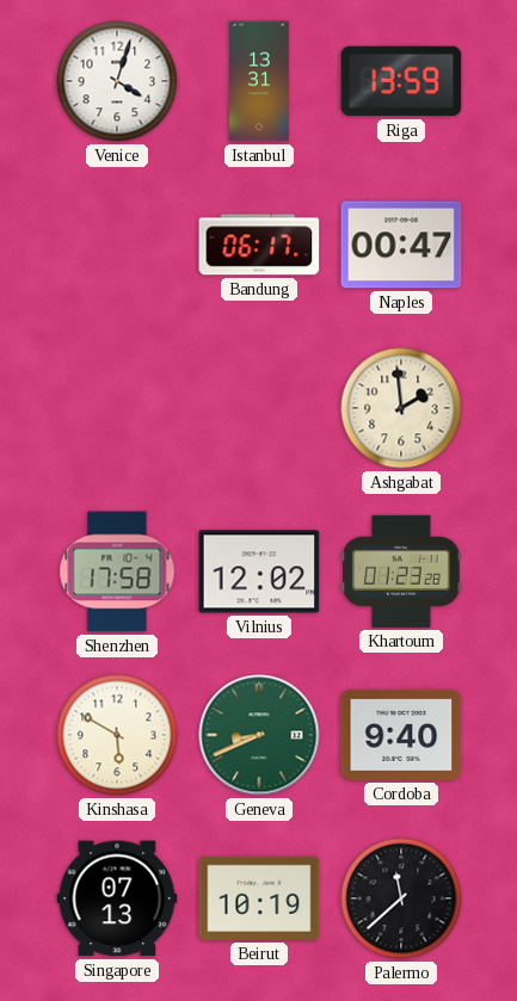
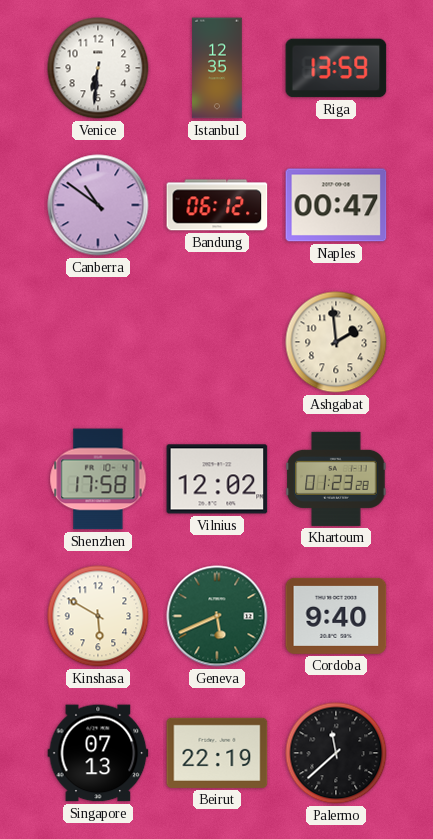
Venice: 4:03 -> 6:31
Istanbul: 13:31 -> 12:35
Canberra: none -> 10:51
Bandung: 06:17 -> 06:12
Geneva: 8:41 -> 5:41
Beirut: 10:19 -> 22:19
